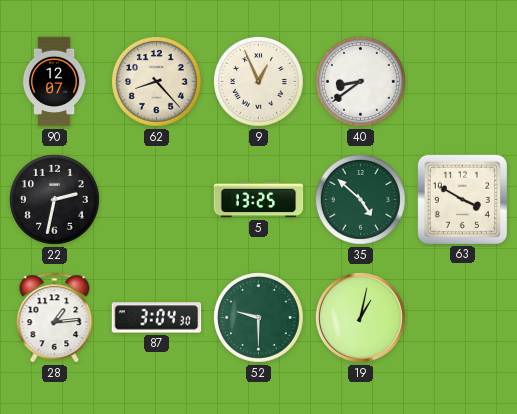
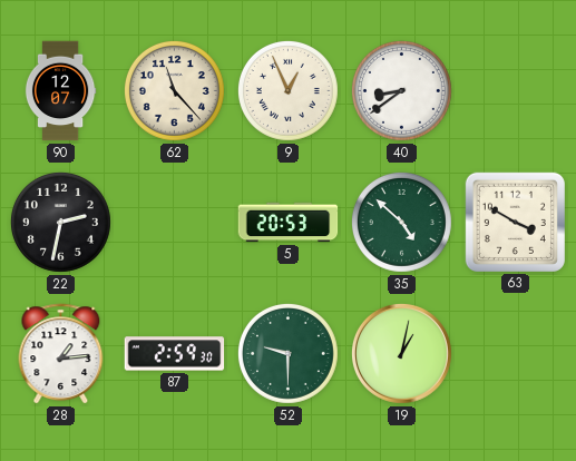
62: 8:23 -> 11:23
5: 13:25 -> 20:53
87: 3:04 -> 2:59
